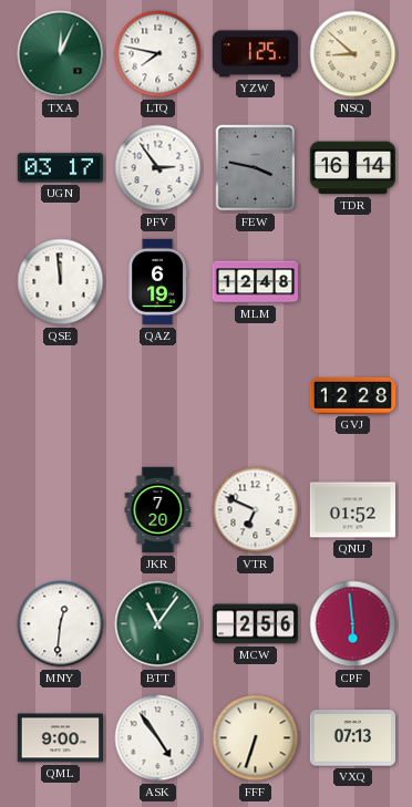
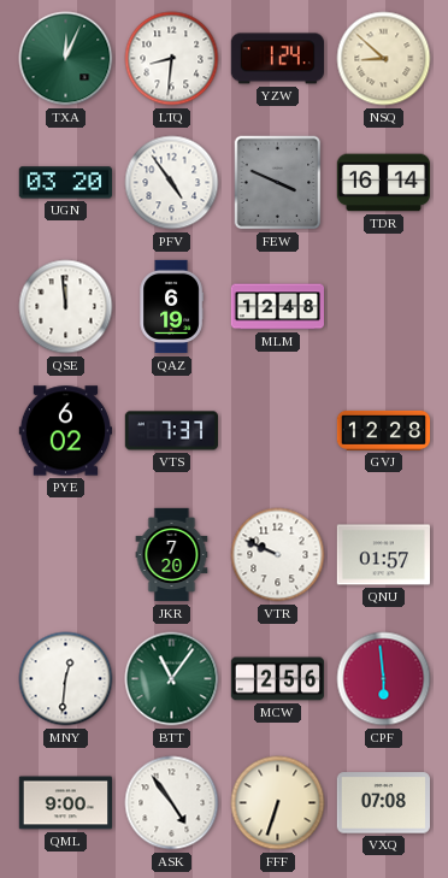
LTQ: 7:47 -> 8:31
YZW: 1:25 -> 1:24
UGN: 03:17 -> 03:20
PFV: 2:54 -> 4:54
FEW: 3:47 -> 3:49
PYE: none -> 6:02
VTS: none -> 7:37
VTR: 6:49 -> 9:49
QNU: 01:52 -> 01:57
VXQ: 07:13 -> 07:08
